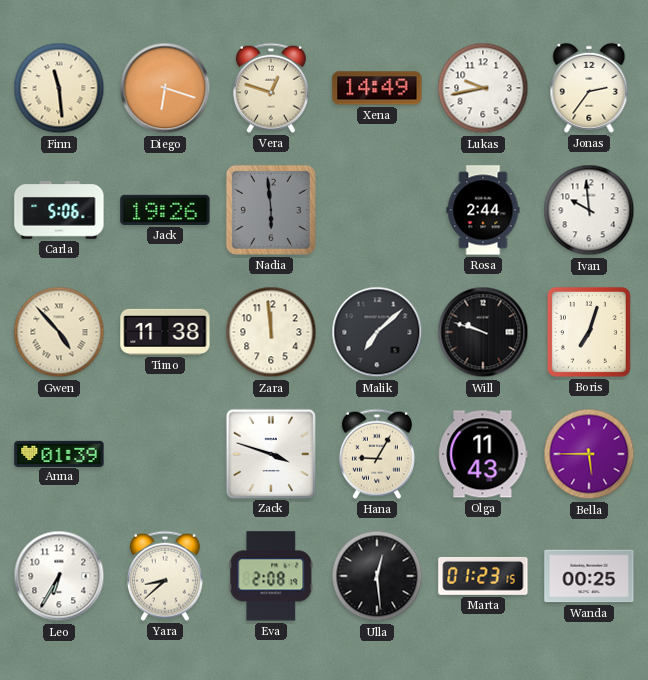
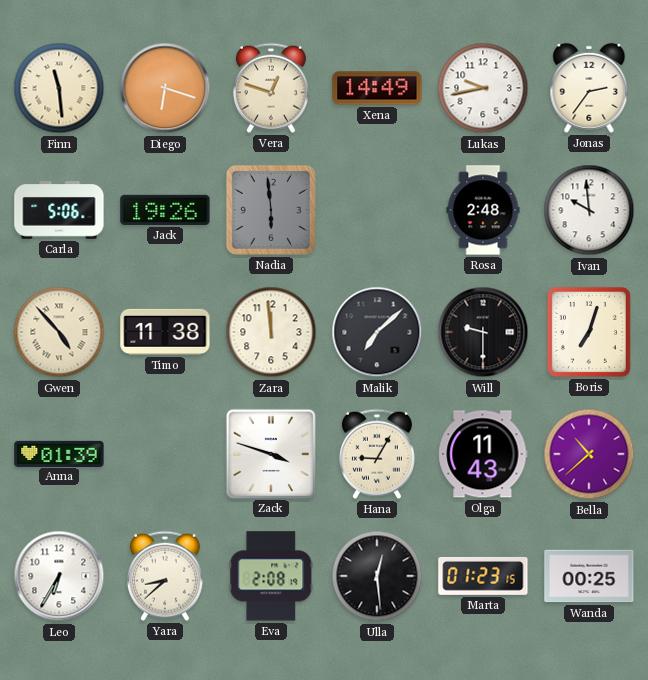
Rosa: 2:44 -> 2:48
Will: 9:48 -> 9:30
Bella: 5:45 -> 10:38
